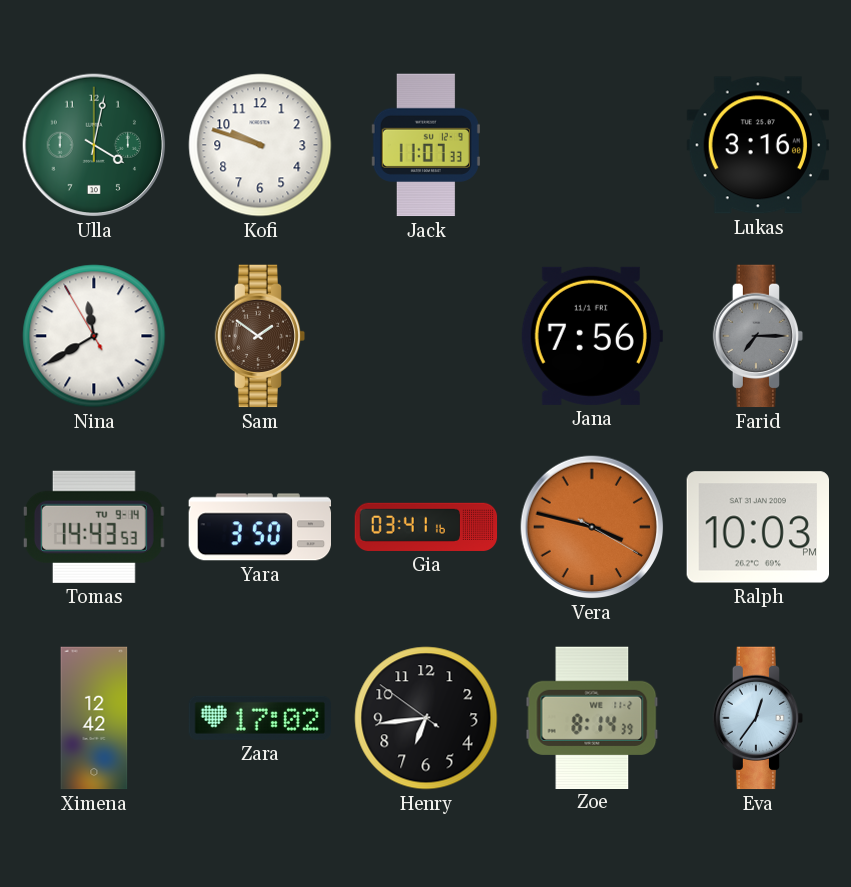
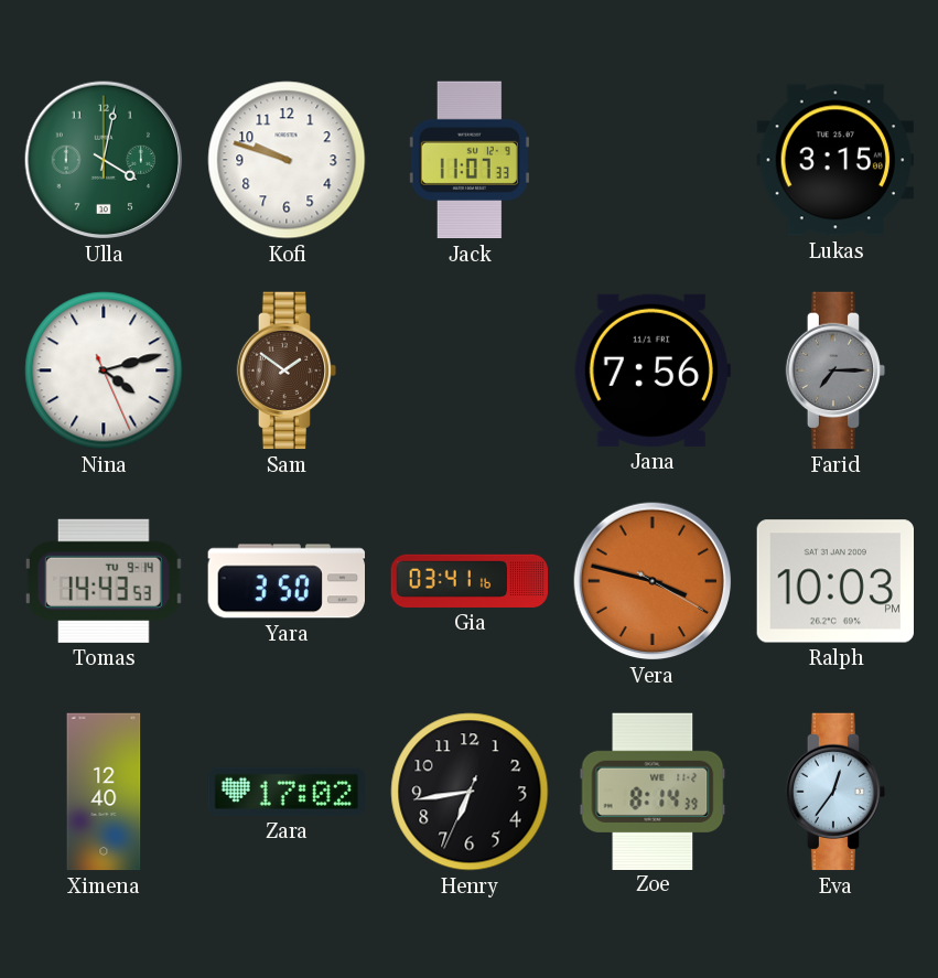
Lukas: 3:16 -> 3:15
Nina: 11:39 -> 4:12
Ximena: 12:42 -> 12:40
Henry: 6:43:51 -> 6:43:34
